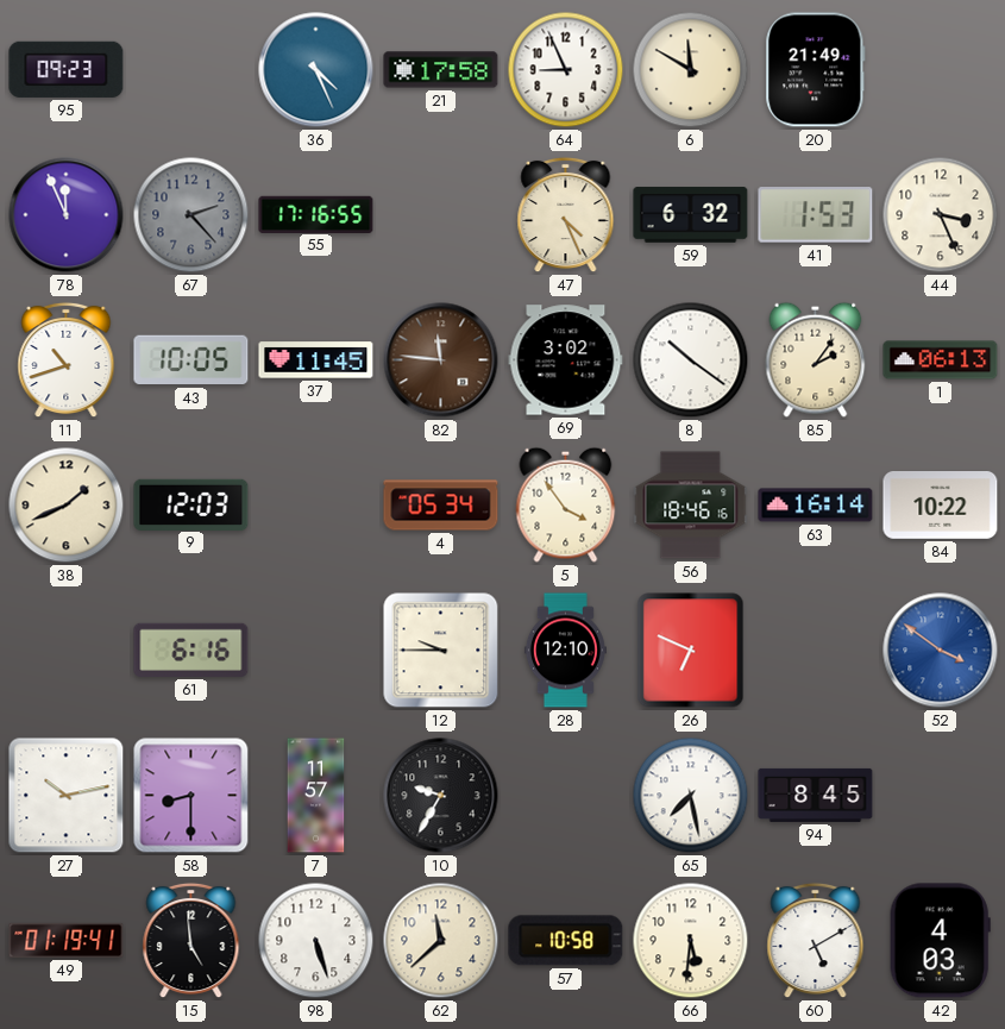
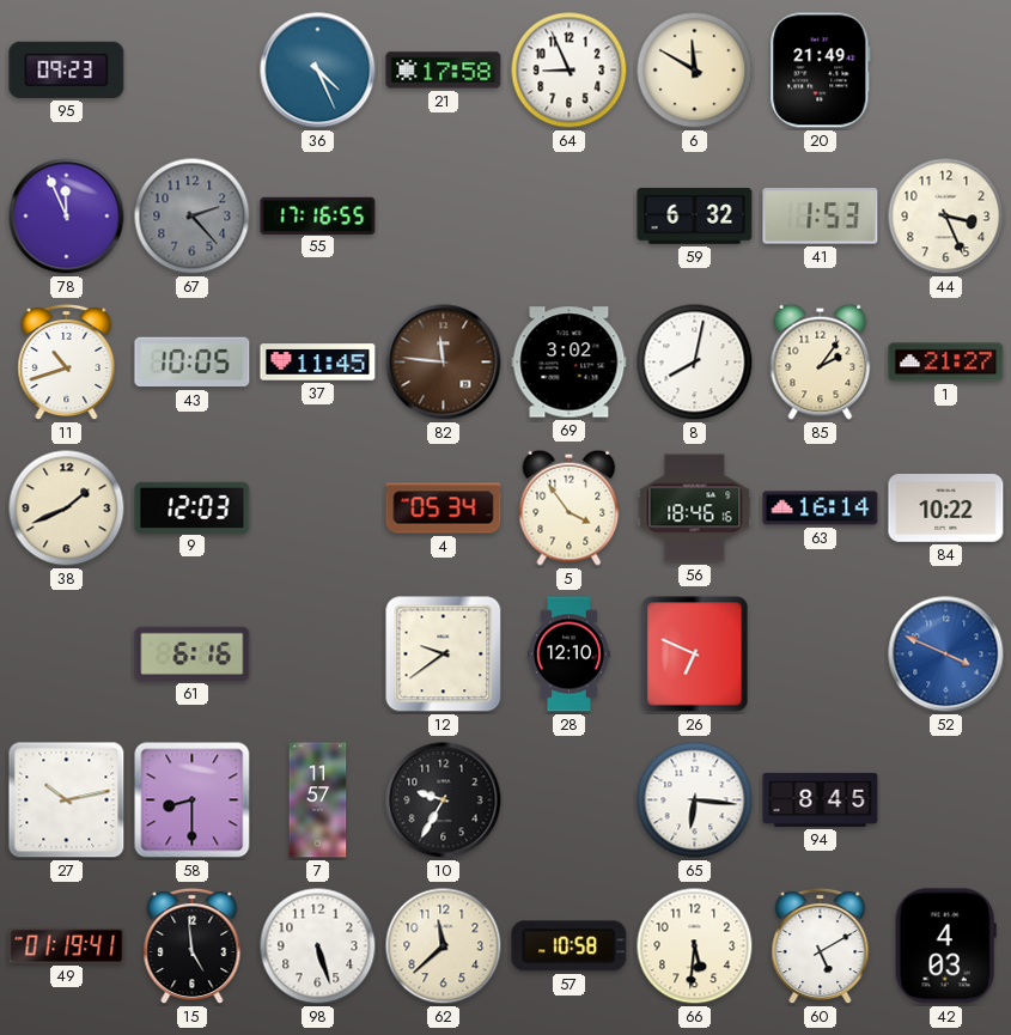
47: 4:26 -> none
8: 10:21 -> 8:02
1: 06:13 -> 21:27
12: 9:45 -> 9:39
52: 3:51 -> 3:49
65: 7:28 -> 6:16
